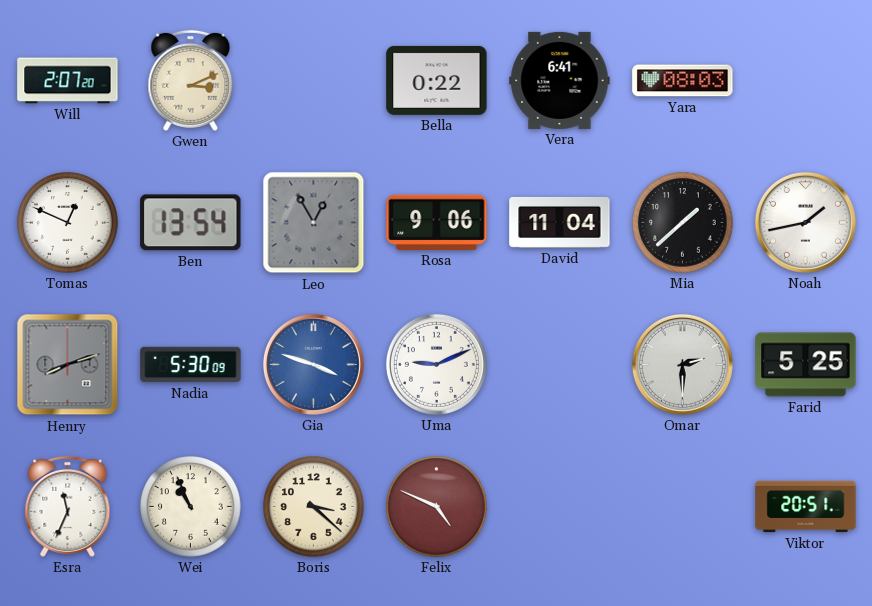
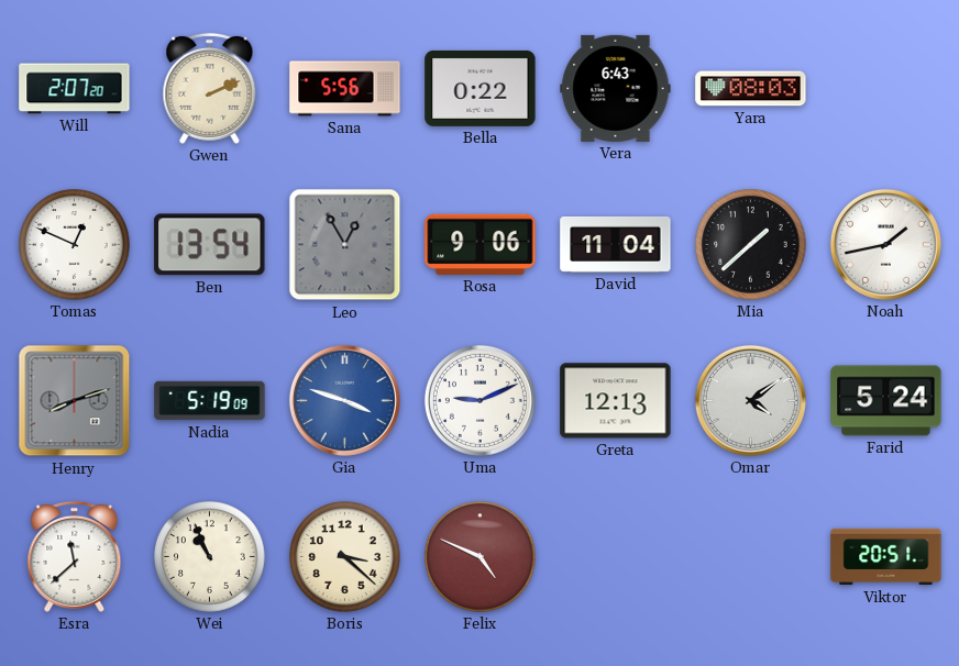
Gwen: 3:11 -> 2:11
Sana: none -> 5:56
Vera: 6:41 -> 6:43
Nadia: 5:30 -> 5:19
Greta: none -> 12:13
Omar: 2:30 -> 4:09
Farid: 5:25 -> 5:24
Esra: 11:34 -> 11:38
